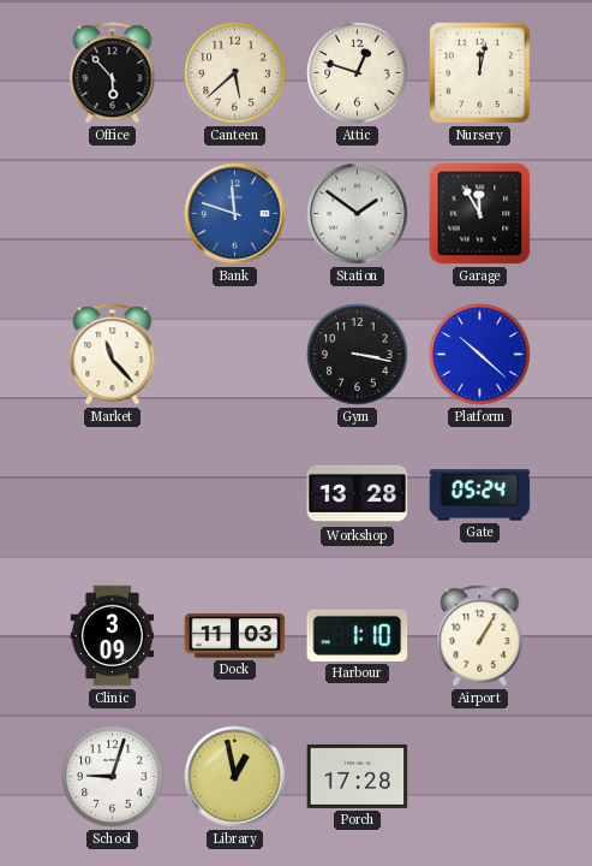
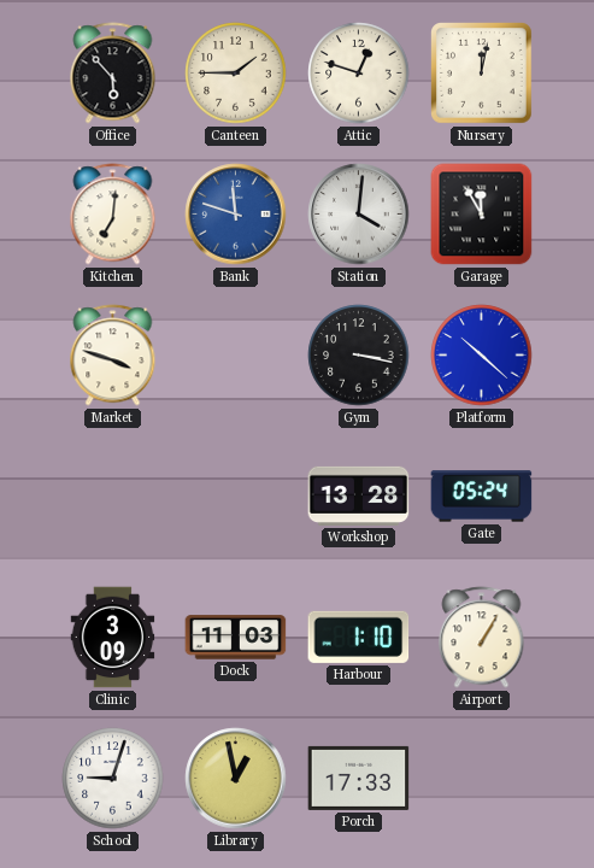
Canteen: 5:38 -> 1:45
Kitchen: none -> 7:01
Station: 1:51 -> 4:01
Market: 11:23 -> 3:48
Porch: 17:28 -> 17:33
